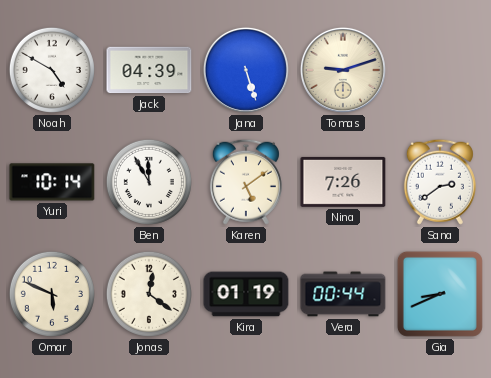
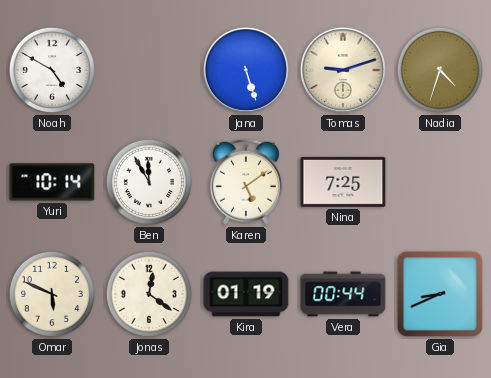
Jack: 04:39 -> none
Nadia: none -> 4:33
Nina: 7:26 -> 7:25
Sana: 2:39 -> none
